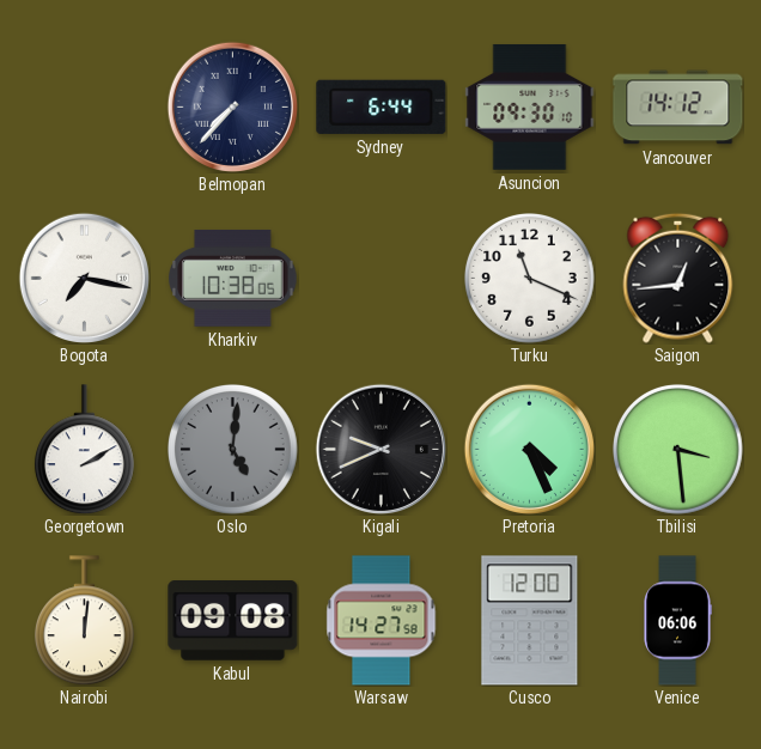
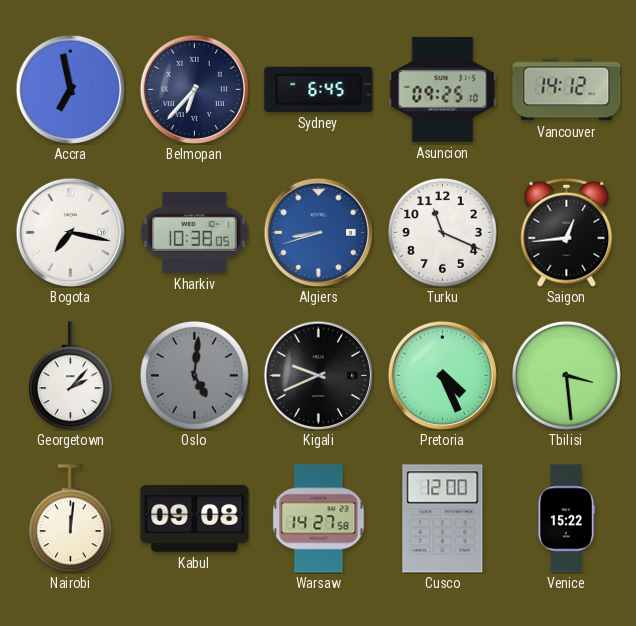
Accra: none -> 6:58
Belmopan: 7:37 -> 6:37
Sydney: 6:44 -> 6:45
Asuncion: 09:30 -> 09:25
Algiers: none -> 8:42
Georgetown: 2:10 -> 2:07
Venice: 06:06 -> 15:22
